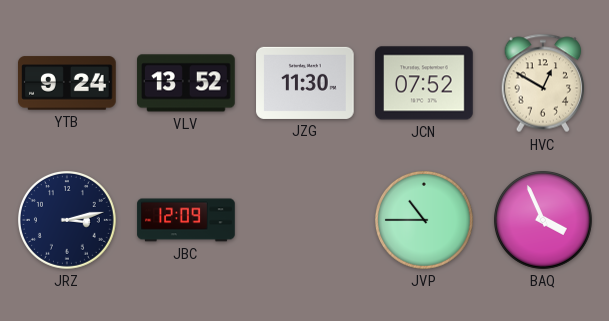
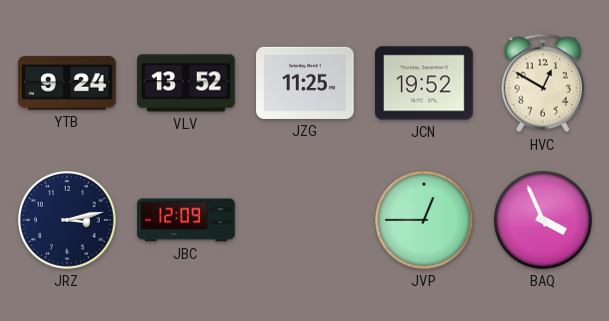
JZG: 11:30 -> 11:25
JCN: 07:52 -> 19:52
JVP: 10:45 -> 12:45
